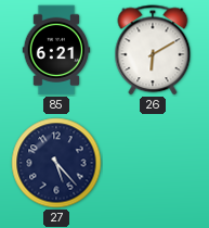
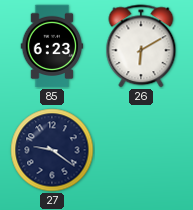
85: 6:21 -> 6:23
27: 5:23 -> 9:21
